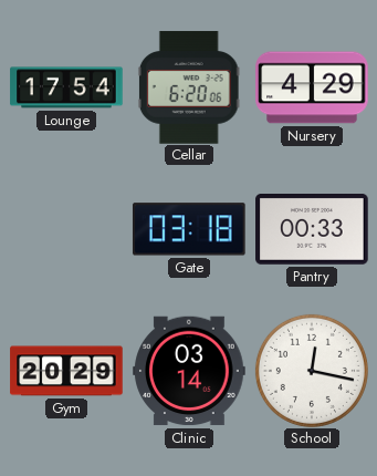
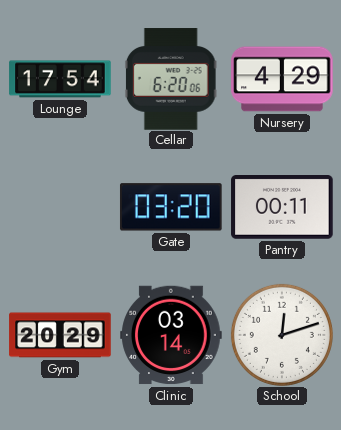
Gate: 03:18 -> 03:20
Pantry: 00:33 -> 00:11
School: 12:17 -> 12:12
